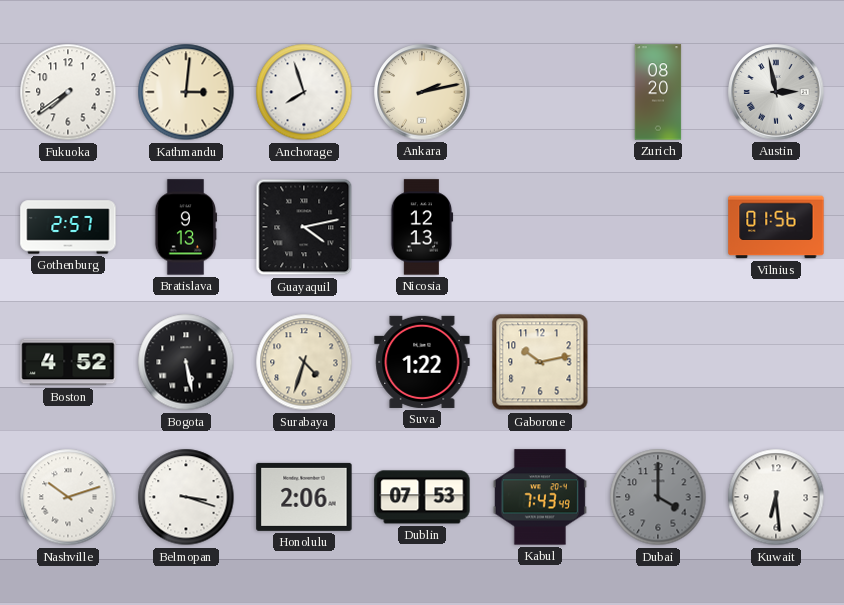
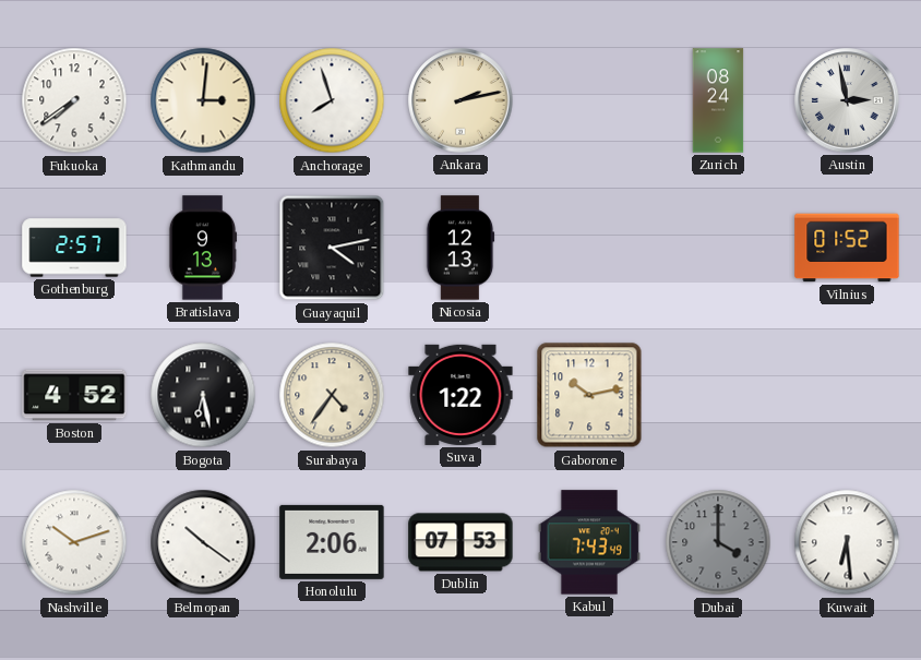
Zurich: 08:20 -> 08:24
Vilnius: 01:56 -> 01:52
Bogota: 5:28 -> 6:28
Surabaya: 4:33 -> 4:36
Belmopan: 3:18 -> 10:21
